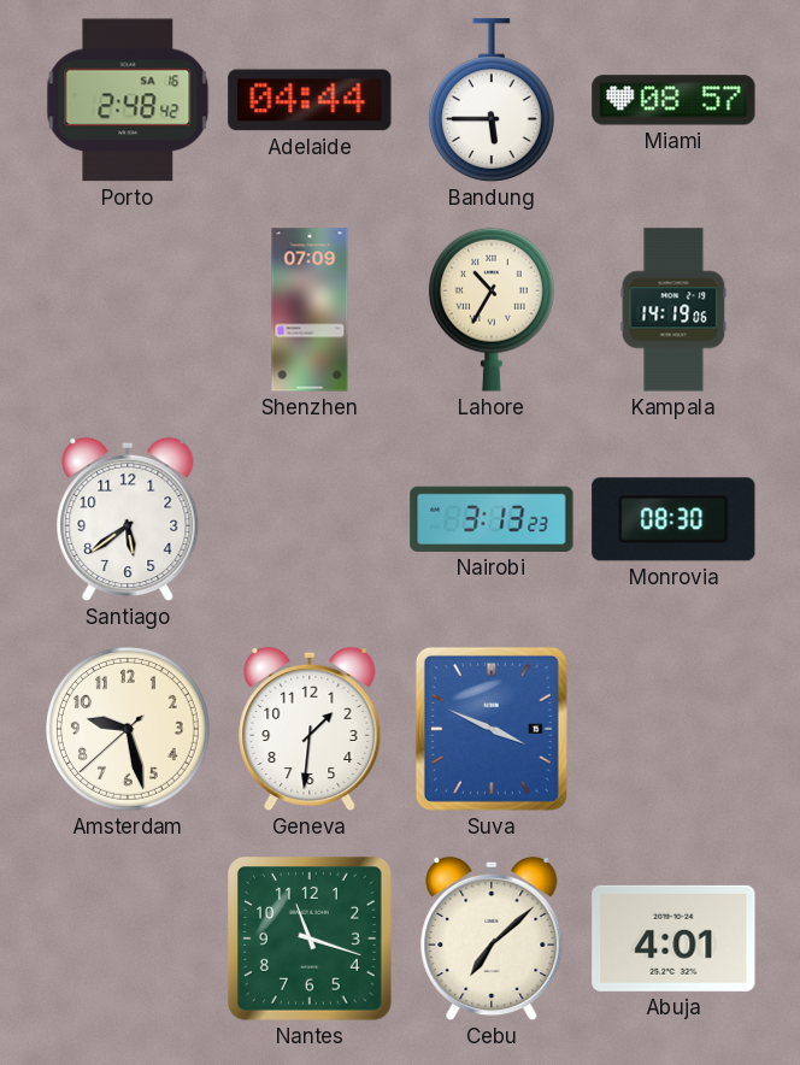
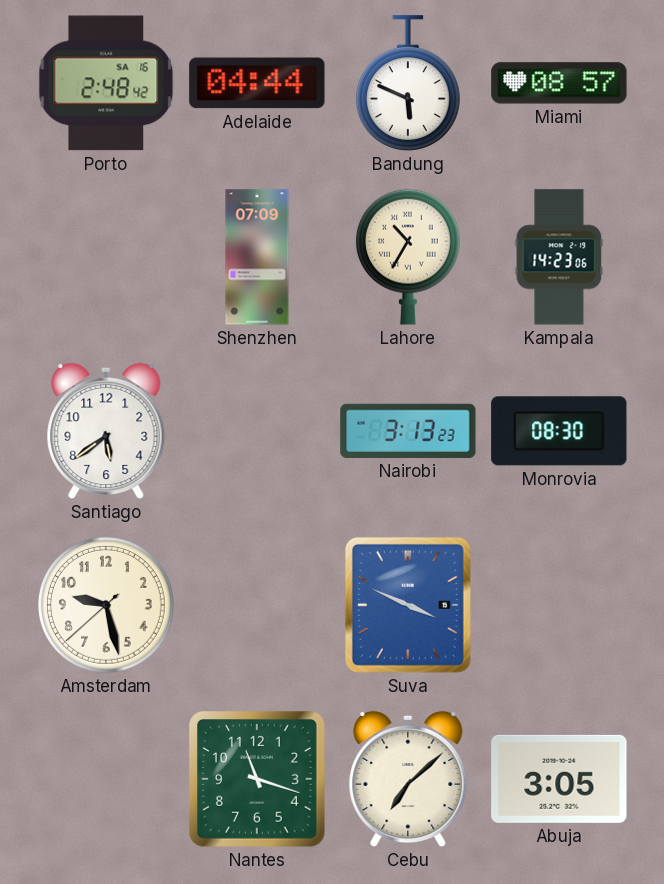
Bandung: 5:45 -> 5:49
Kampala: 14:19 -> 14:23
Geneva: 1:31 -> none
Abuja: 4:01 -> 3:05
